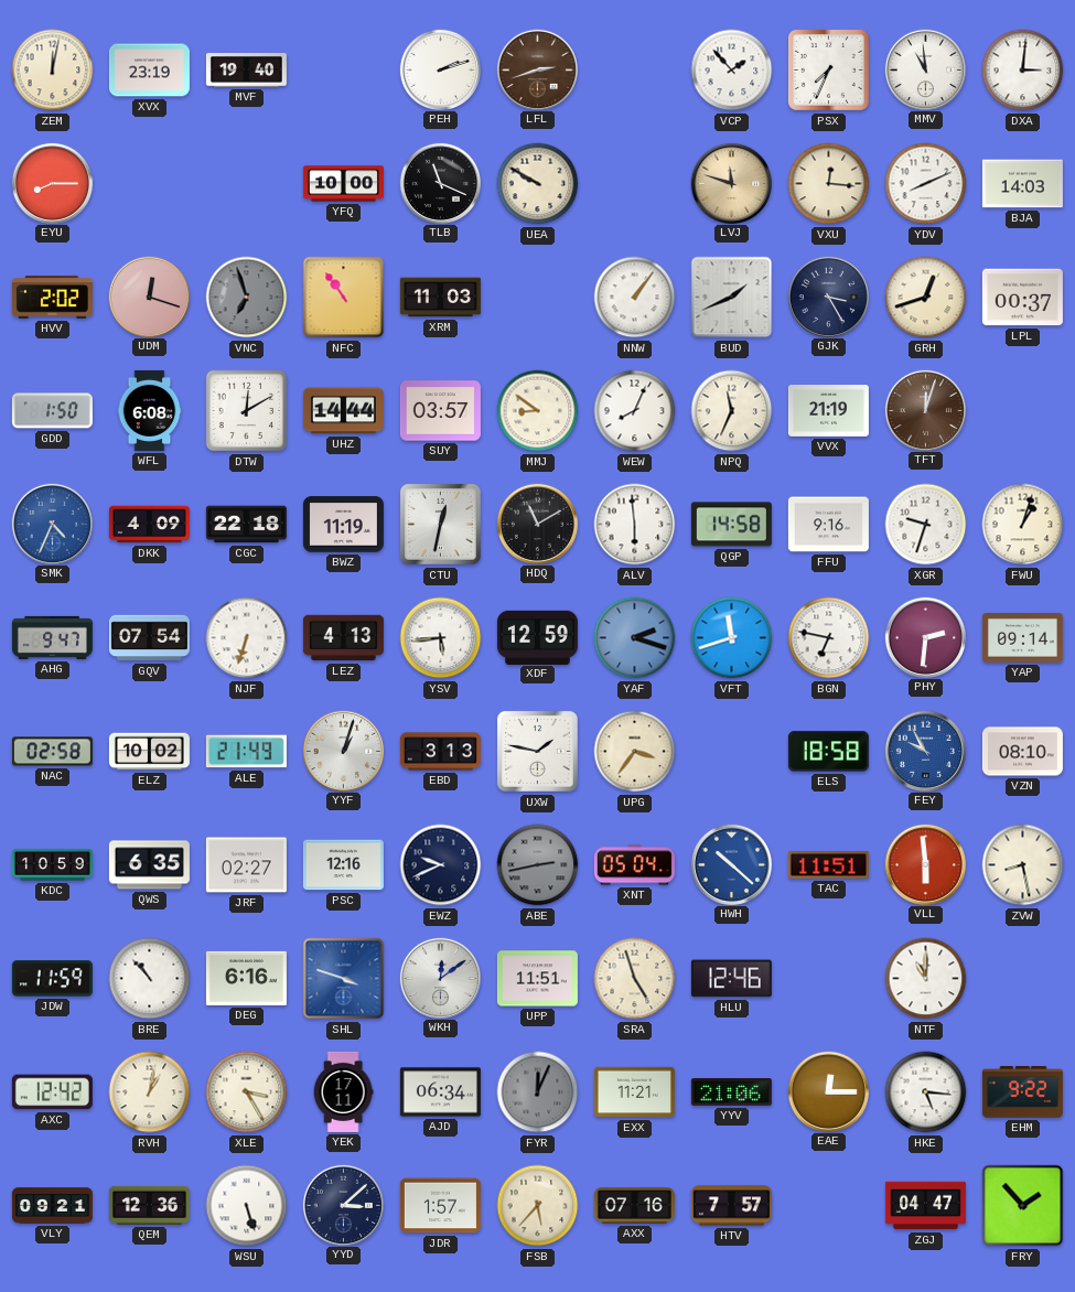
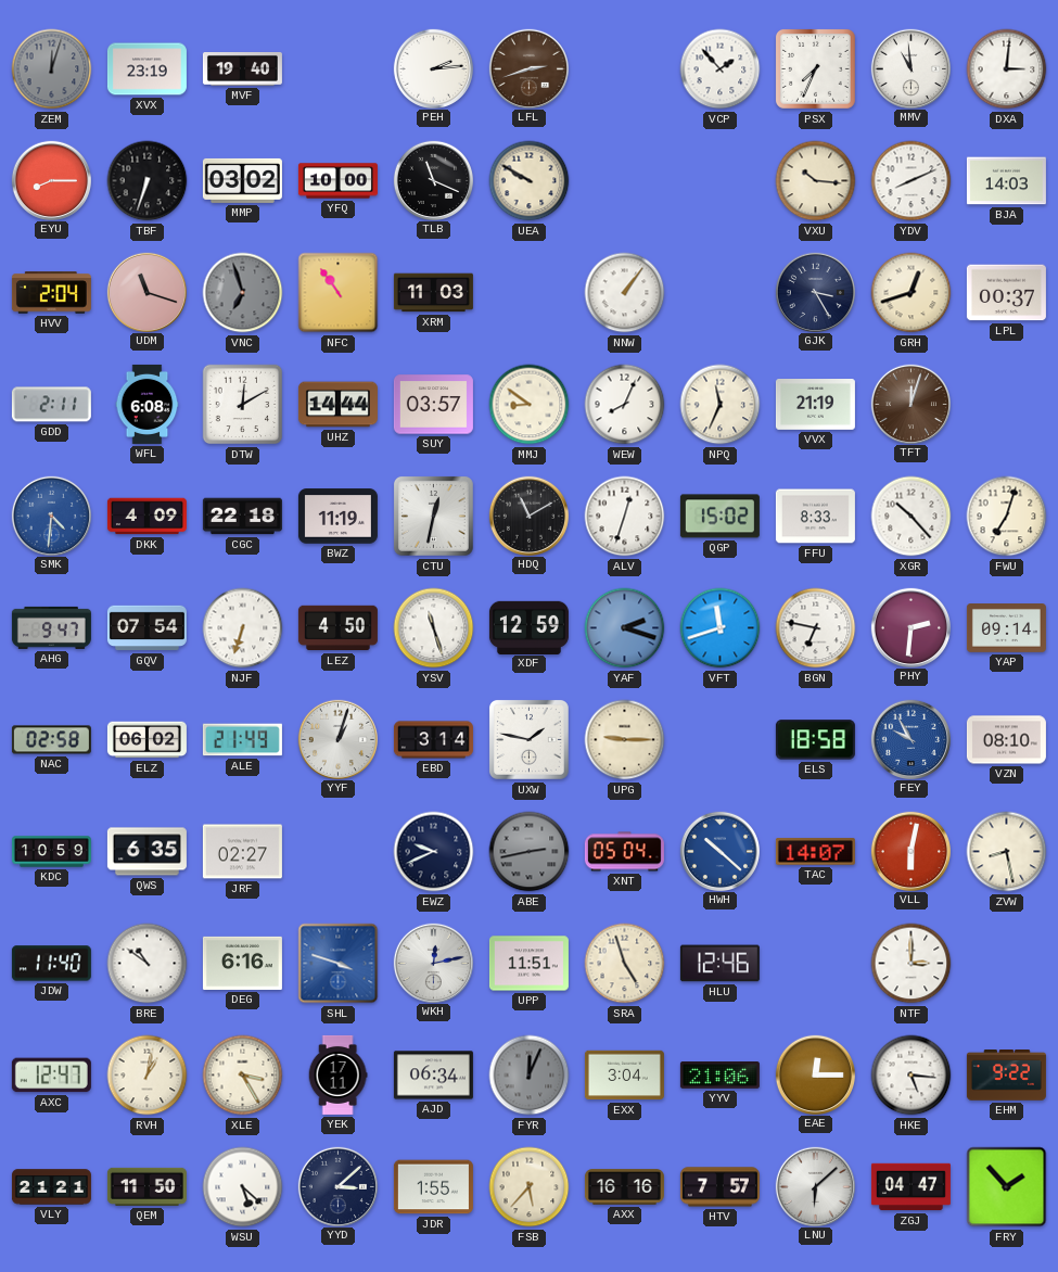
ZEM: 12:02 -> 12:03
ZEM dial: cream -> grey
PEH: 2:12 -> 2:14
TBF: none -> 6:33
MMP: none -> 03:02
LVJ: 11:48 -> none
VXU: 12:16 -> 10:16
HVV: 2:02 -> 2:04
UDM: 12:18 -> 11:18
BUD: 1:41 -> none
GDD: 1:50 -> 2:11
SMK: 4:34 -> 4:31
ALV: 5:59 -> 12:33
QGP: 14:58 -> 15:02
FFU: 9:16 -> 8:33
XGR: 9:33 -> 10:23
FWU: 1:03 -> 7:03
LEZ: 4:13 -> 4:50
YSV: 5:44 -> 11:27
ELZ: 10:02 -> 06:02
EBD: 3:13 -> 3:14
UPG: 3:36 -> 9:15
PSC: 12:16 -> none
TAC: 11:51 -> 14:07
VLL: 5:59 -> 6:02
JDW: 11:59 -> 11:40
BRE: 10:53 -> 10:51
WKH: 12:09 -> 12:13
NTF: 11:00 -> 3:00
AXC: 12:42 -> 12:47
EXX: 11:21 -> 3:04
VLY: 09:21 -> 21:21
QEM: 12:36 -> 11:50
WSU: 5:27 -> 5:22
JDR: 1:57 -> 1:55
AXX: 07:16 -> 16:16
LNU: none -> 6:08
